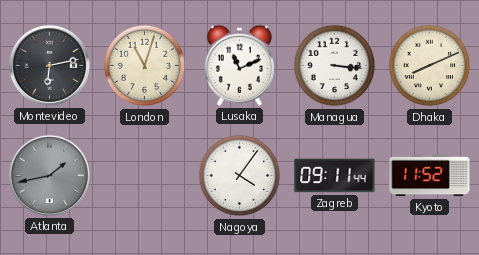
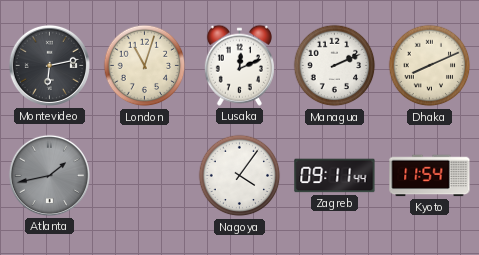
Lusaka: 11:11 -> 12:11
Managua: 3:16 -> 2:11
Kyoto: 11:52 -> 11:54
